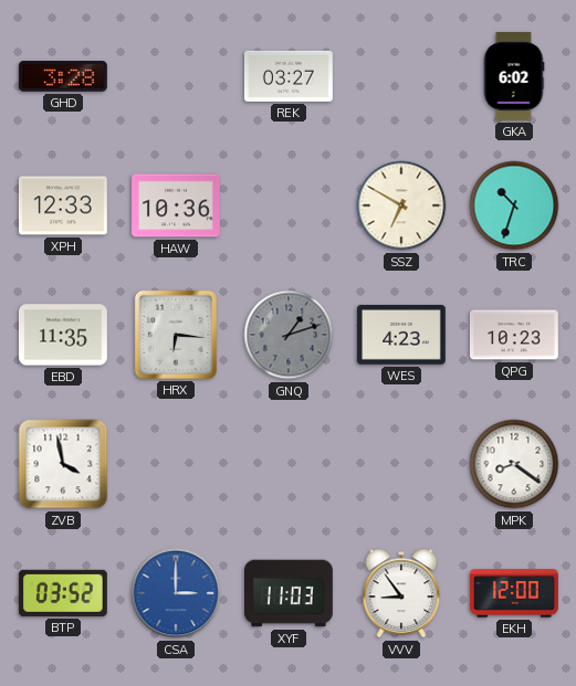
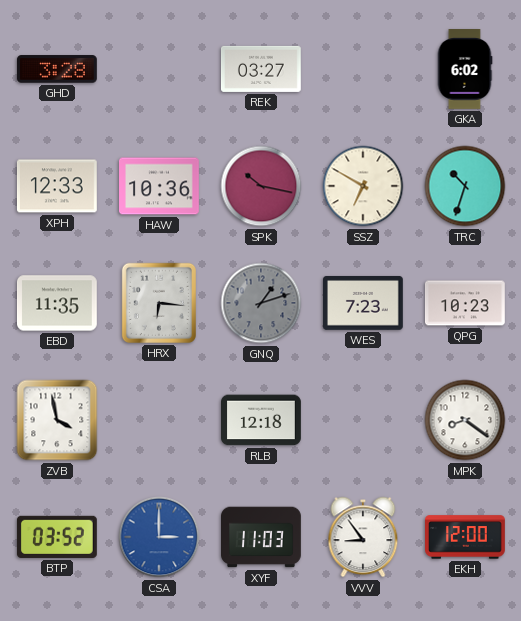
SPK: none -> 10:17
WES: 4:23 -> 7:23
RLB: none -> 12:18
